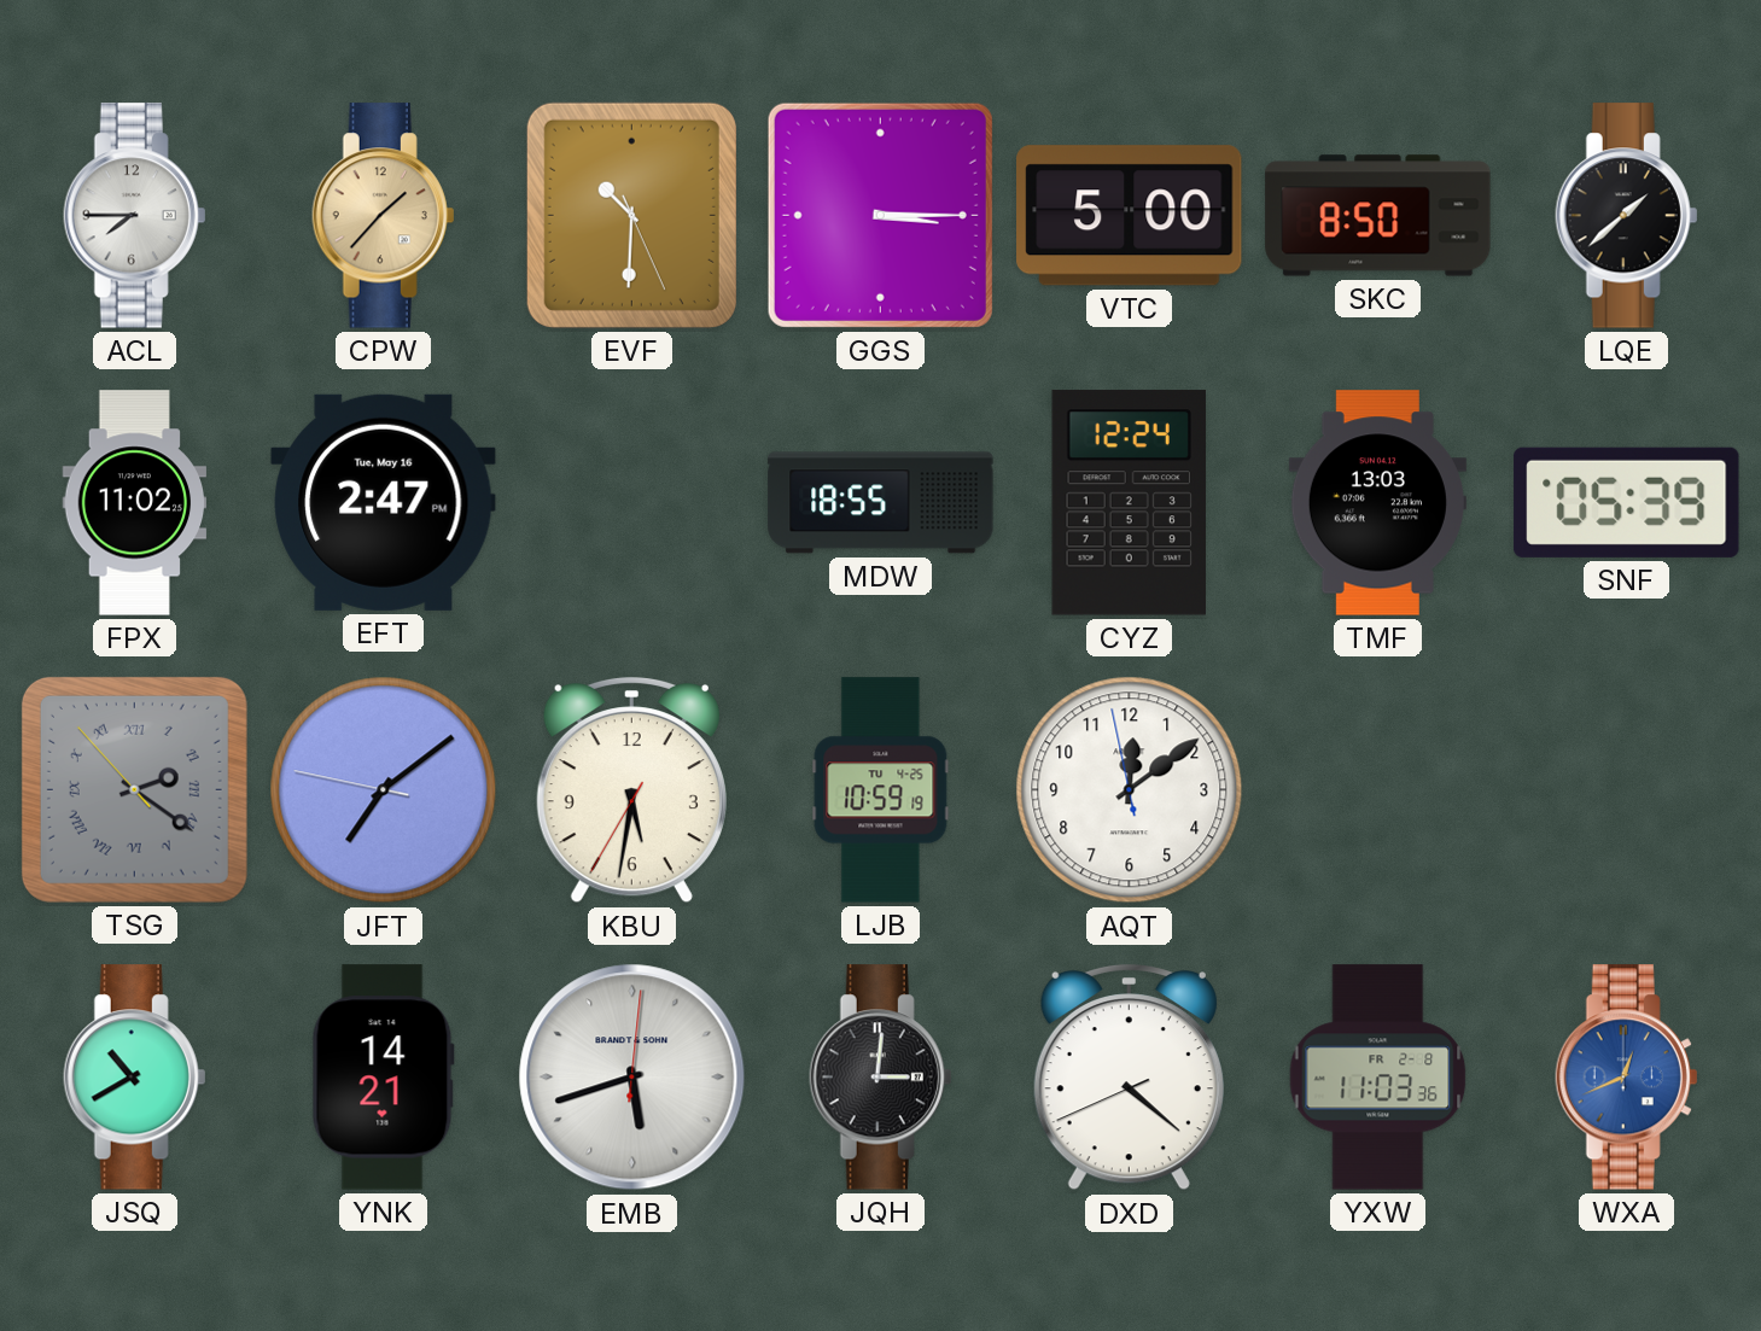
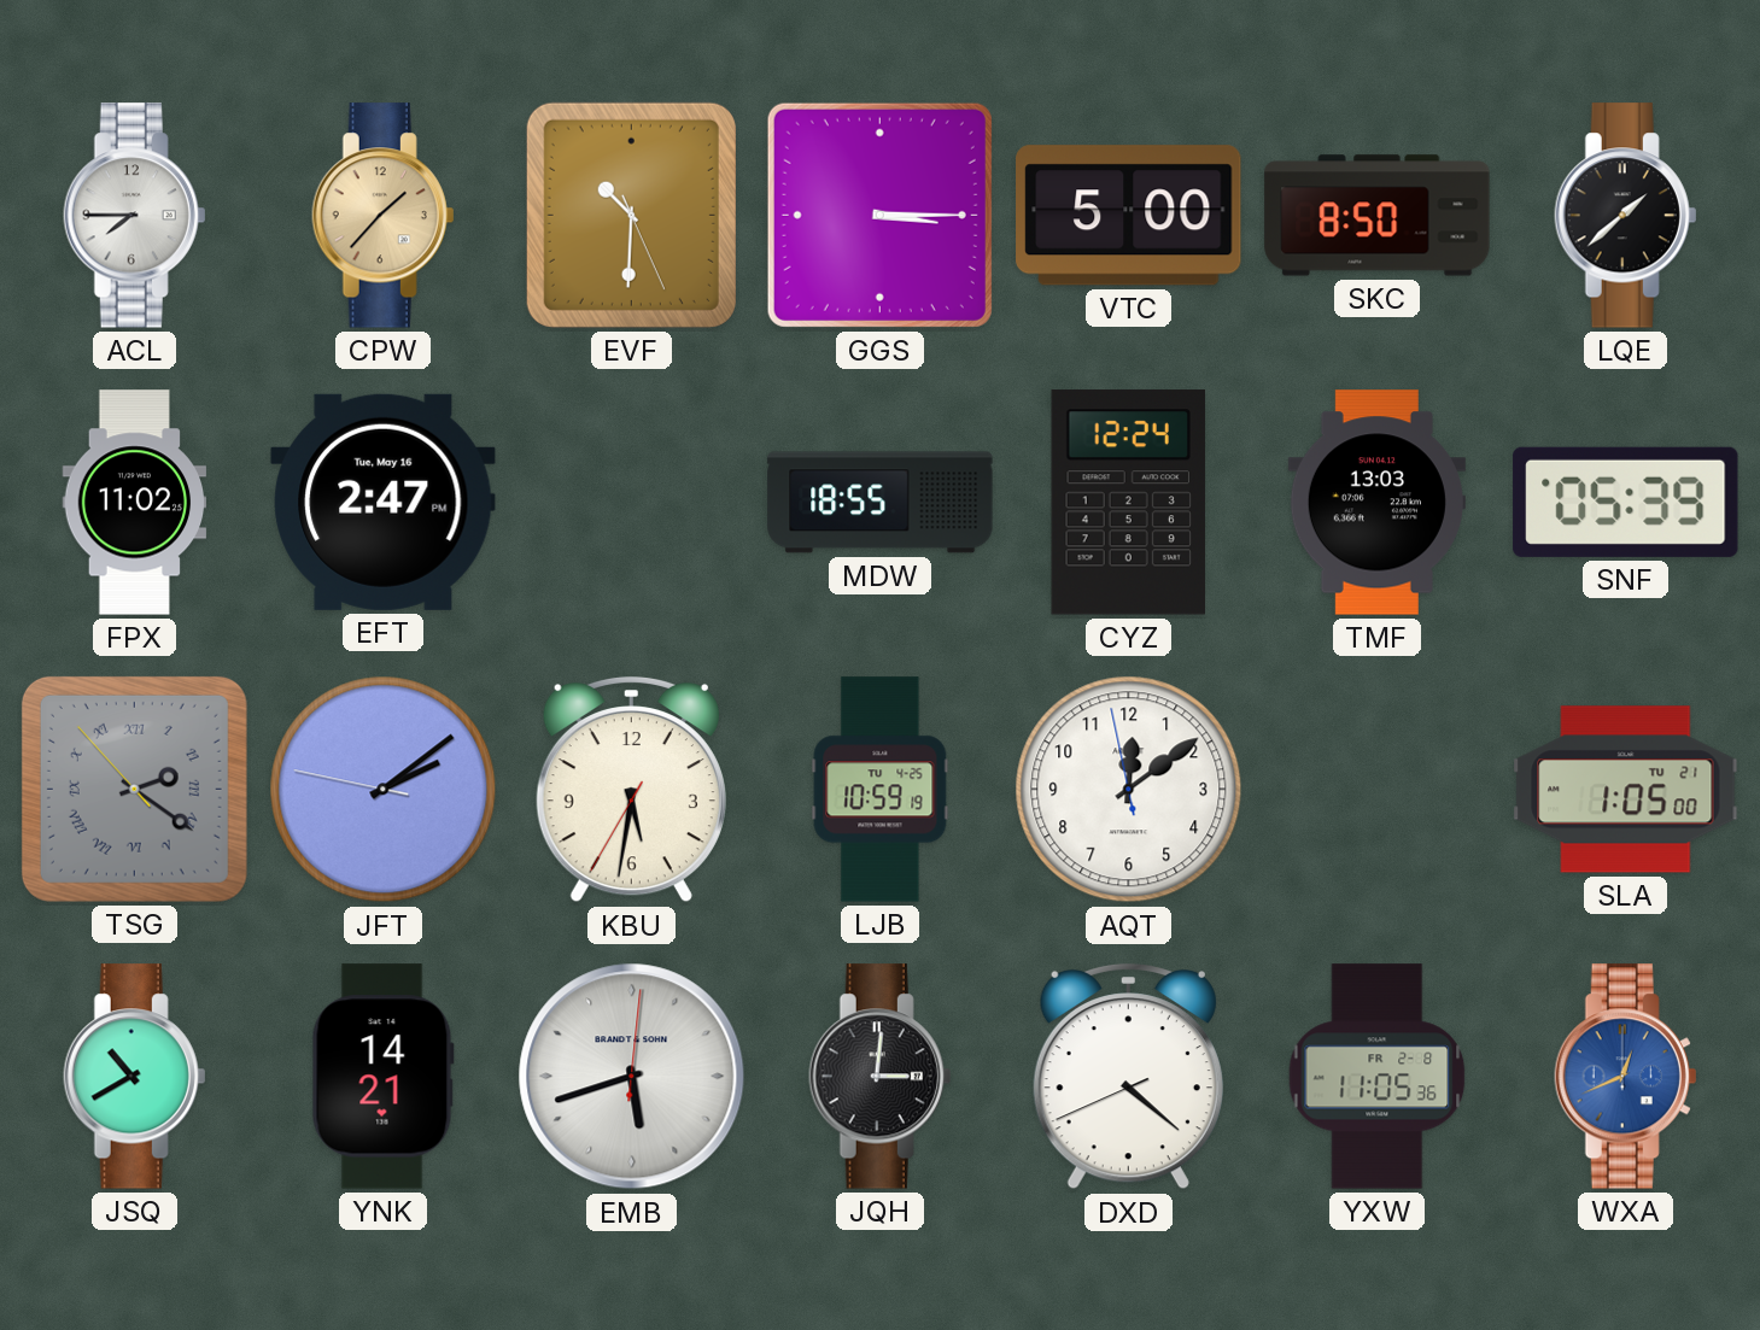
JFT: 7:08 -> 2:08
SLA: none -> 1:05
YXW: 11:03 -> 11:05
